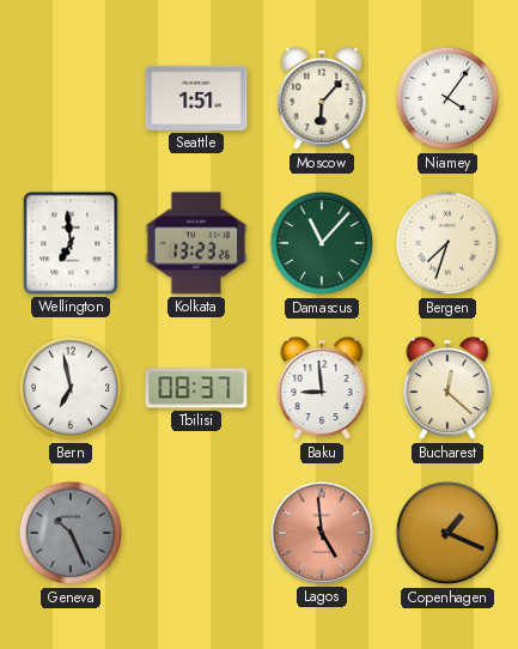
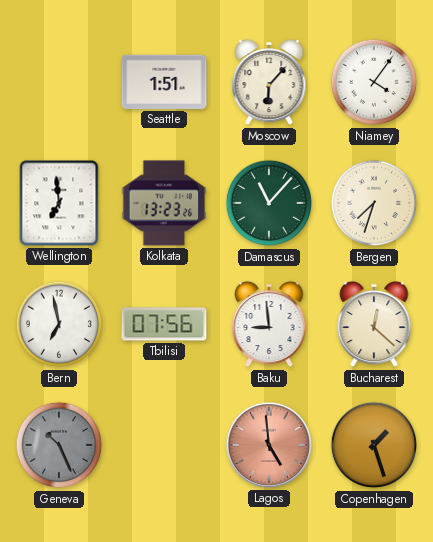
Tbilisi: 08:37 -> 07:56
Copenhagen: 1:19 -> 1:27
